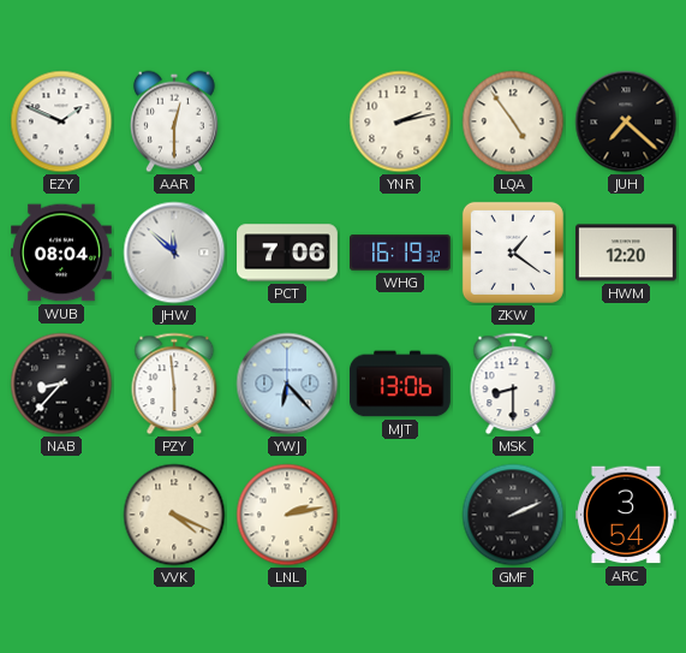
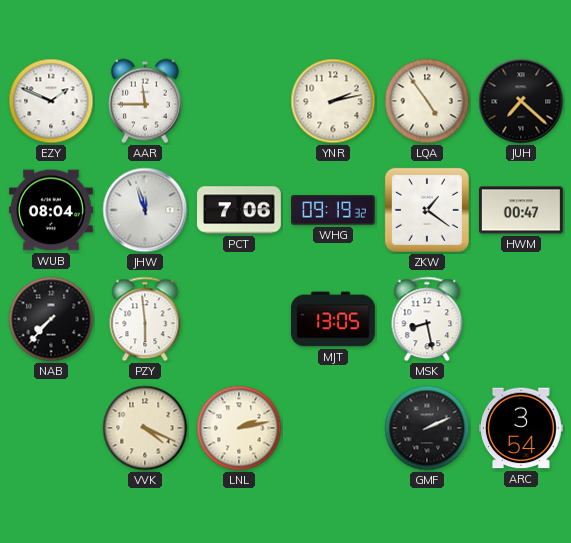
AAR: 12:30 -> 11:45
JHW: 11:52 -> 11:57
WHG: 16:19 -> 09:19
HWM: 12:20 -> 00:47
NAB: 8:37 -> 7:37
YWJ: 6:23 -> none
MJT: 13:06 -> 13:05
MSK: 8:30 -> 8:28
